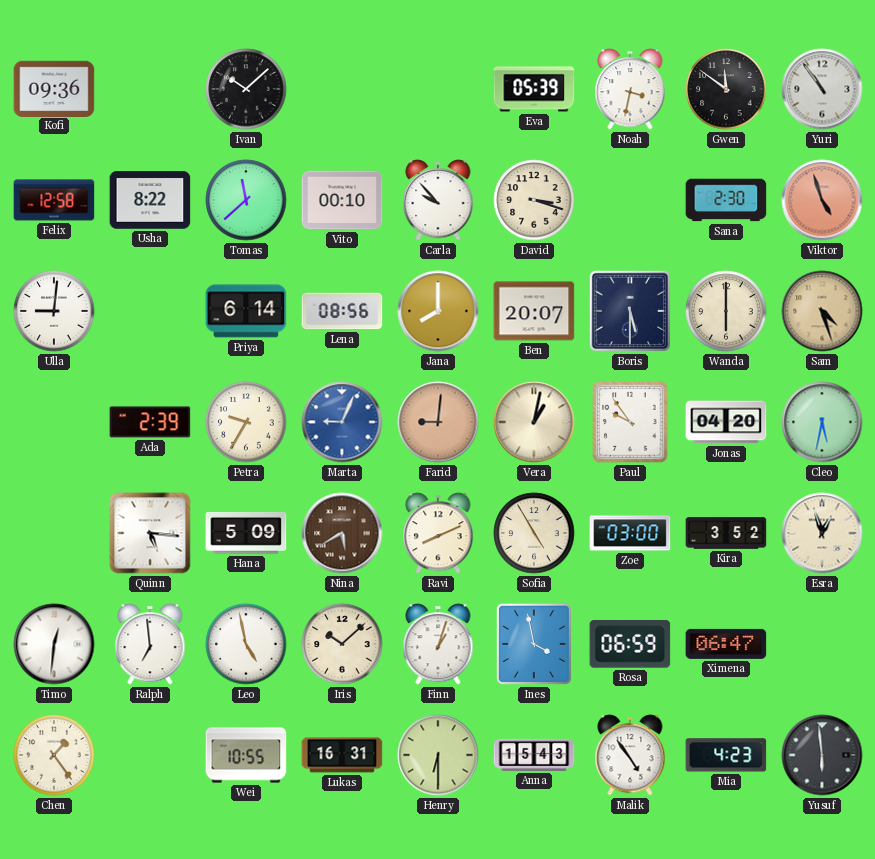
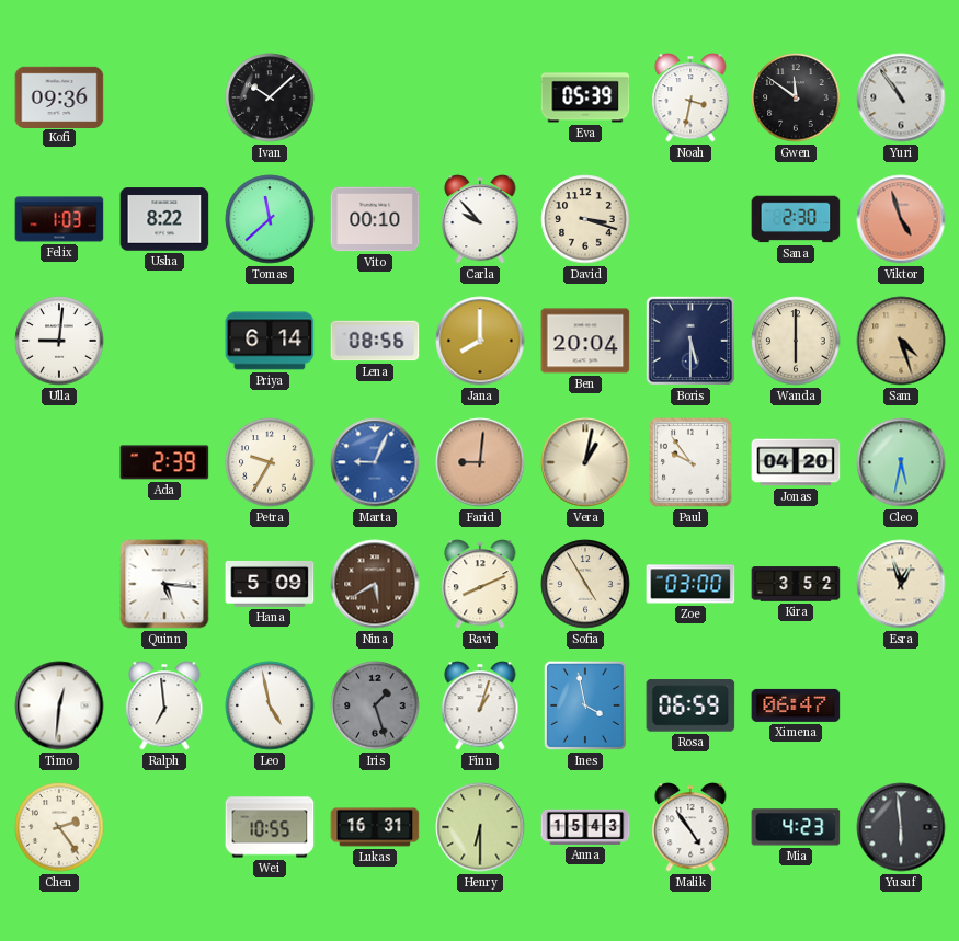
Felix: 12:58 -> 1:03
Ben: 20:07 -> 20:04
Iris: 10:08 -> 1:27
Iris dial: cream -> grey
Chen: 1:24 -> 2:24
